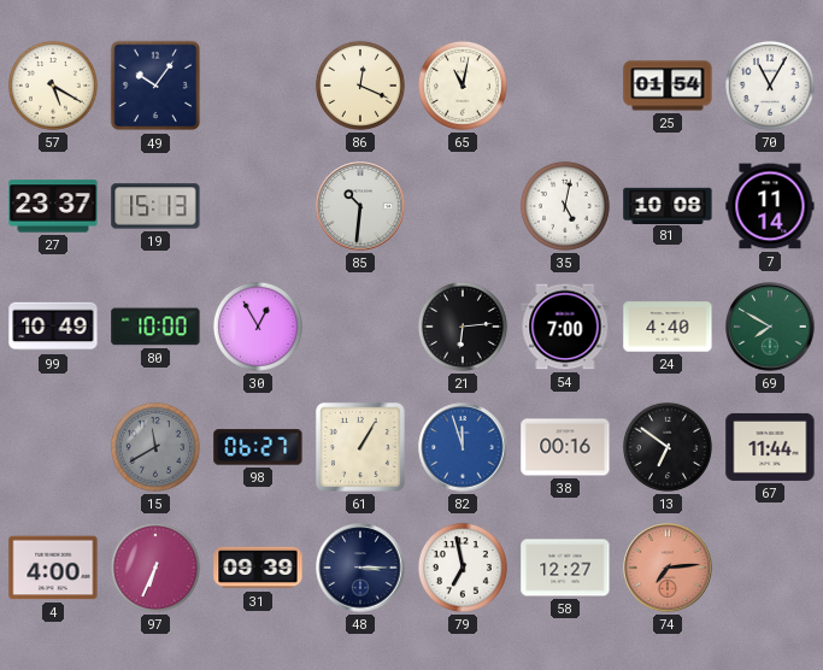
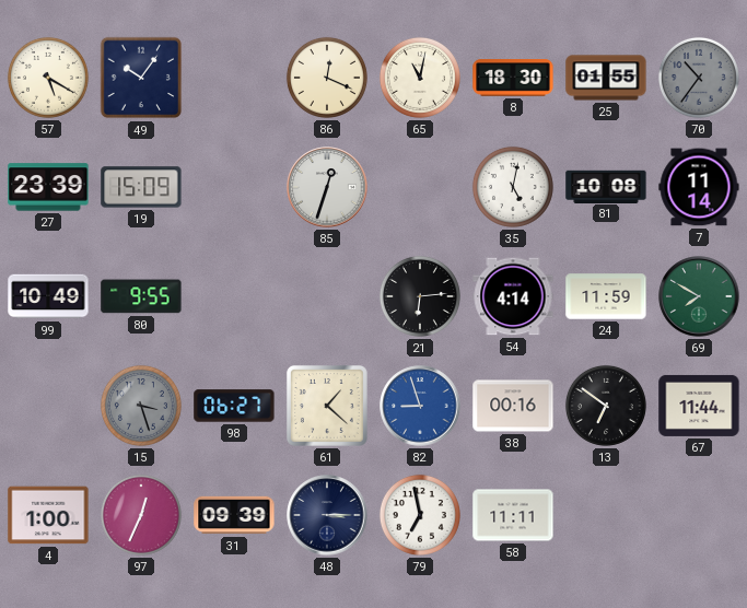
8: none -> 18:30
25: 01:54 -> 01:55
70: 11:05 -> 10:36
70 dial: white -> grey
27: 23:37 -> 23:39
19: 15:13 -> 15:09
85: 10:31 -> 12:33
80: 10:00 -> 9:55
30: 12:55 -> none
54: 7:00 -> 4:14
24: 4:40 -> 11:59
15: 11:40 -> 3:27
61: 1:05 -> 1:22
82: 11:57 -> 8:57
4: 4:00 -> 1:00
97: 6:34 -> 12:34
58: 12:27 -> 11:11
74: 7:14 -> none
